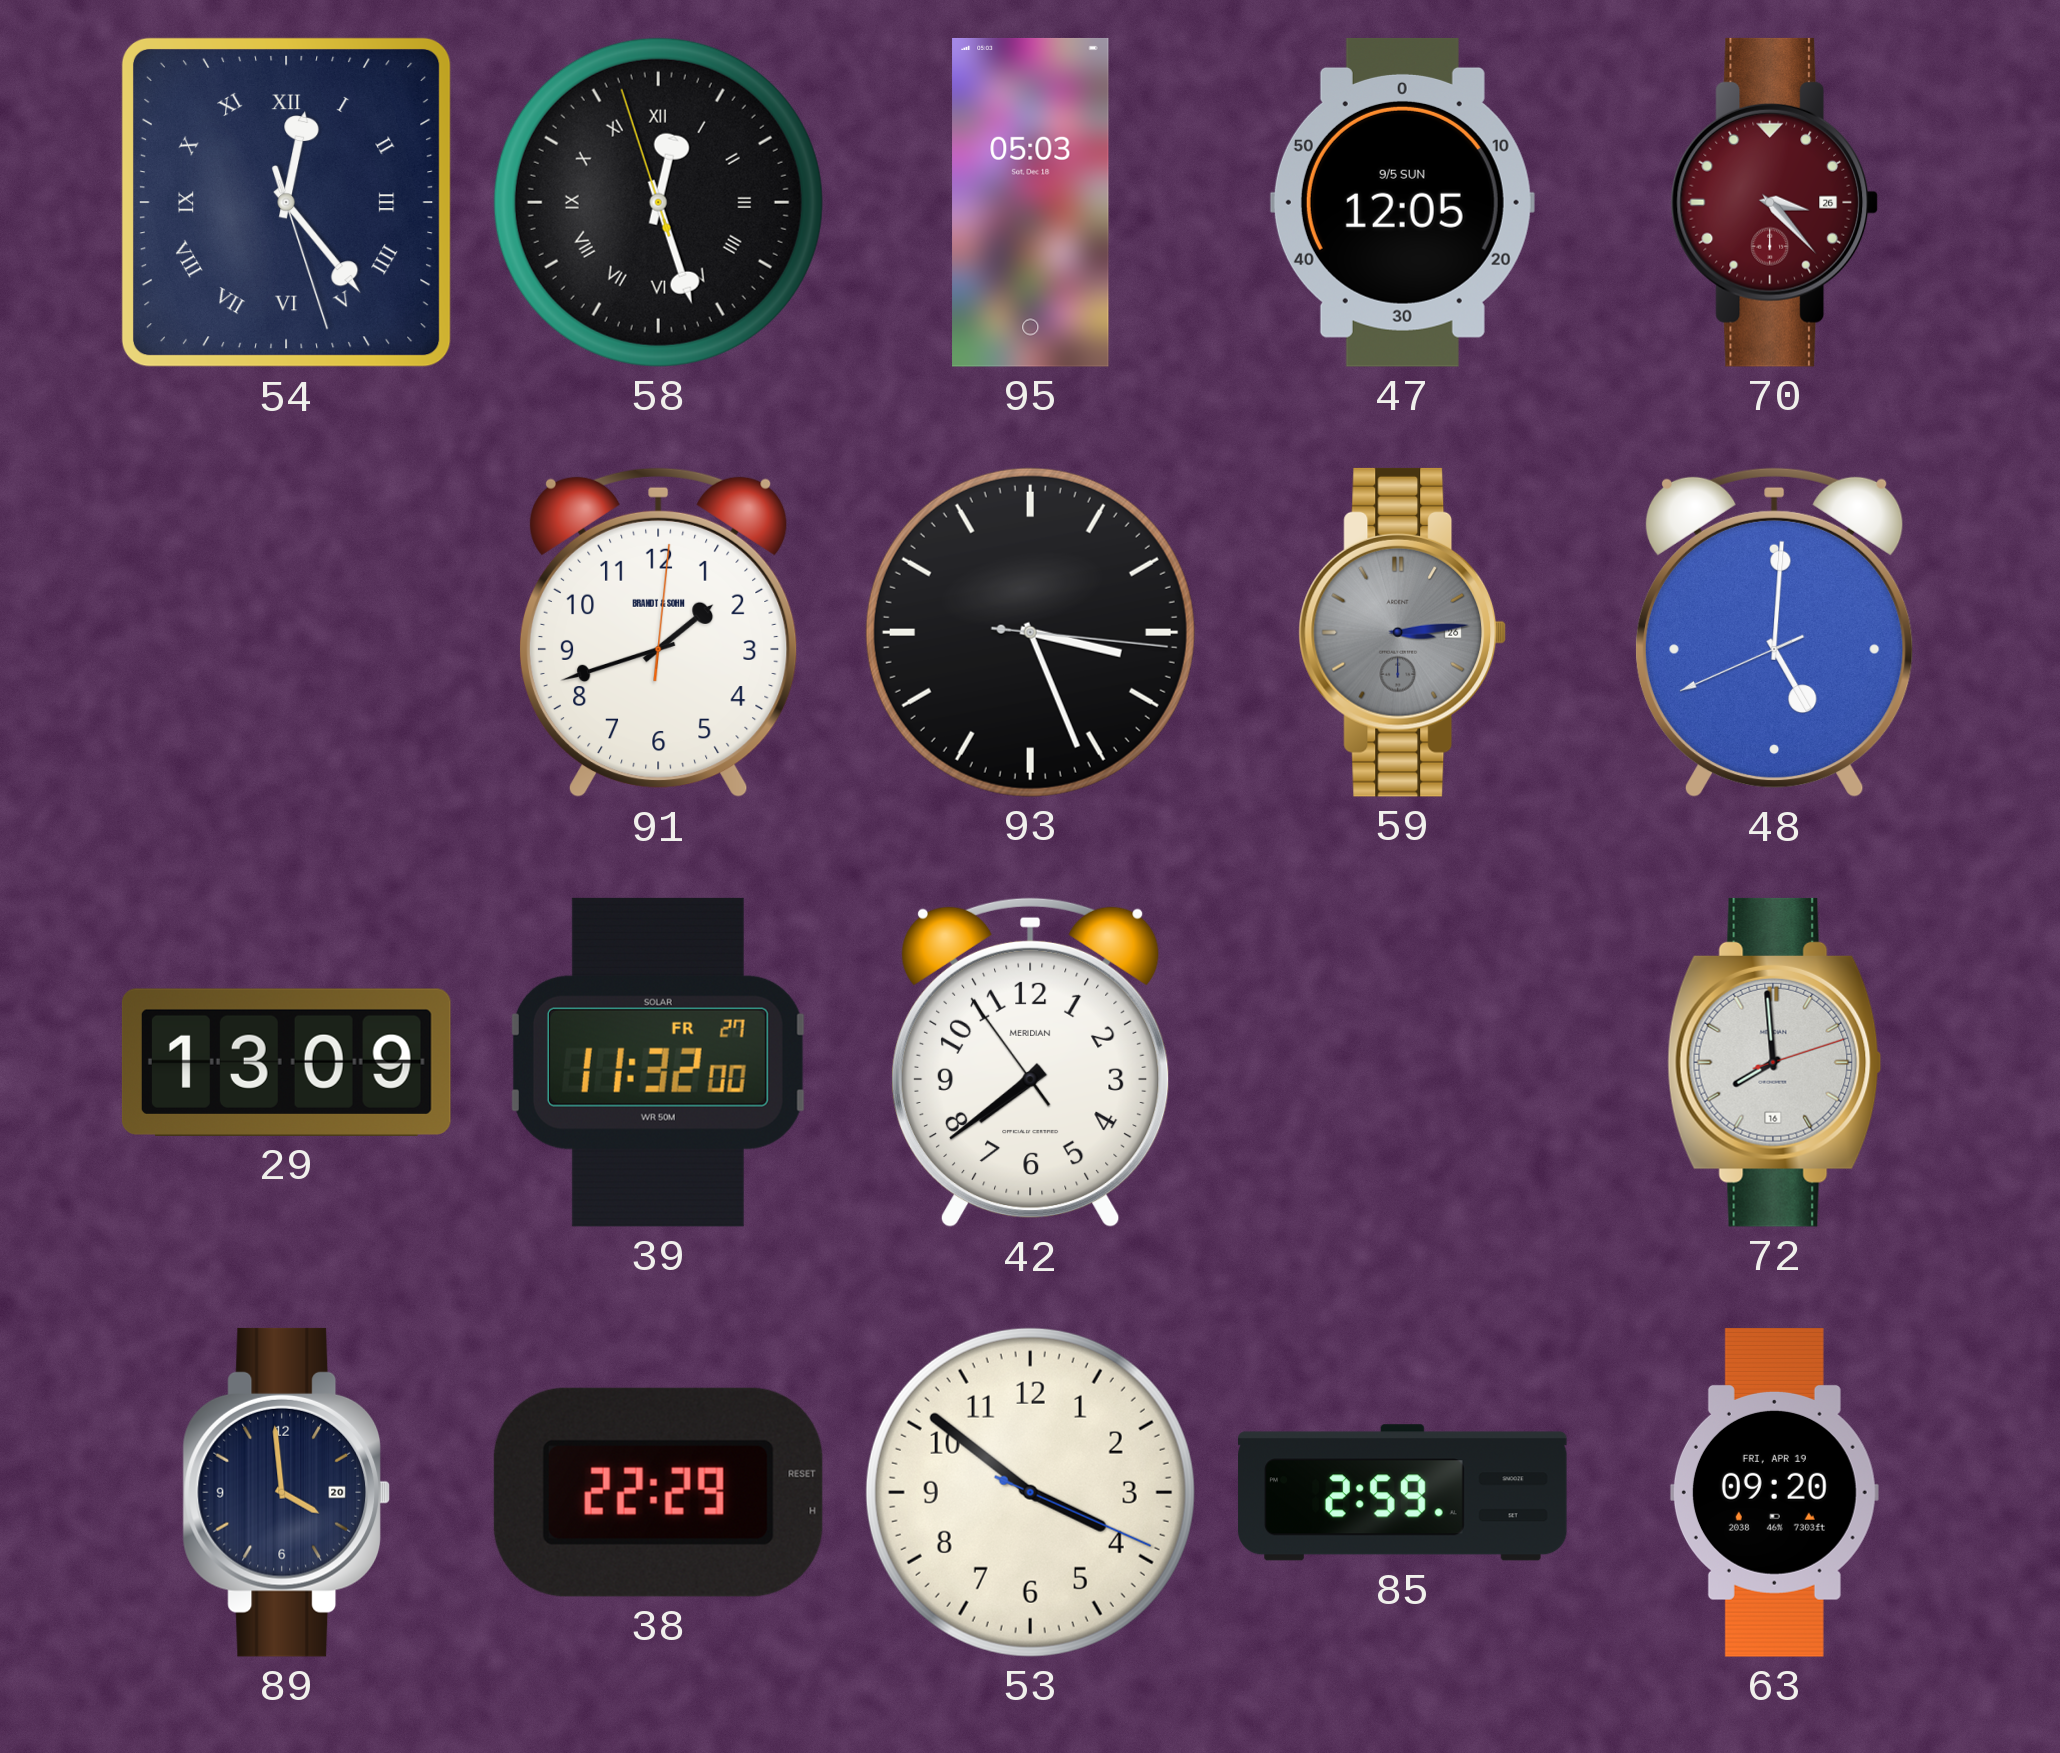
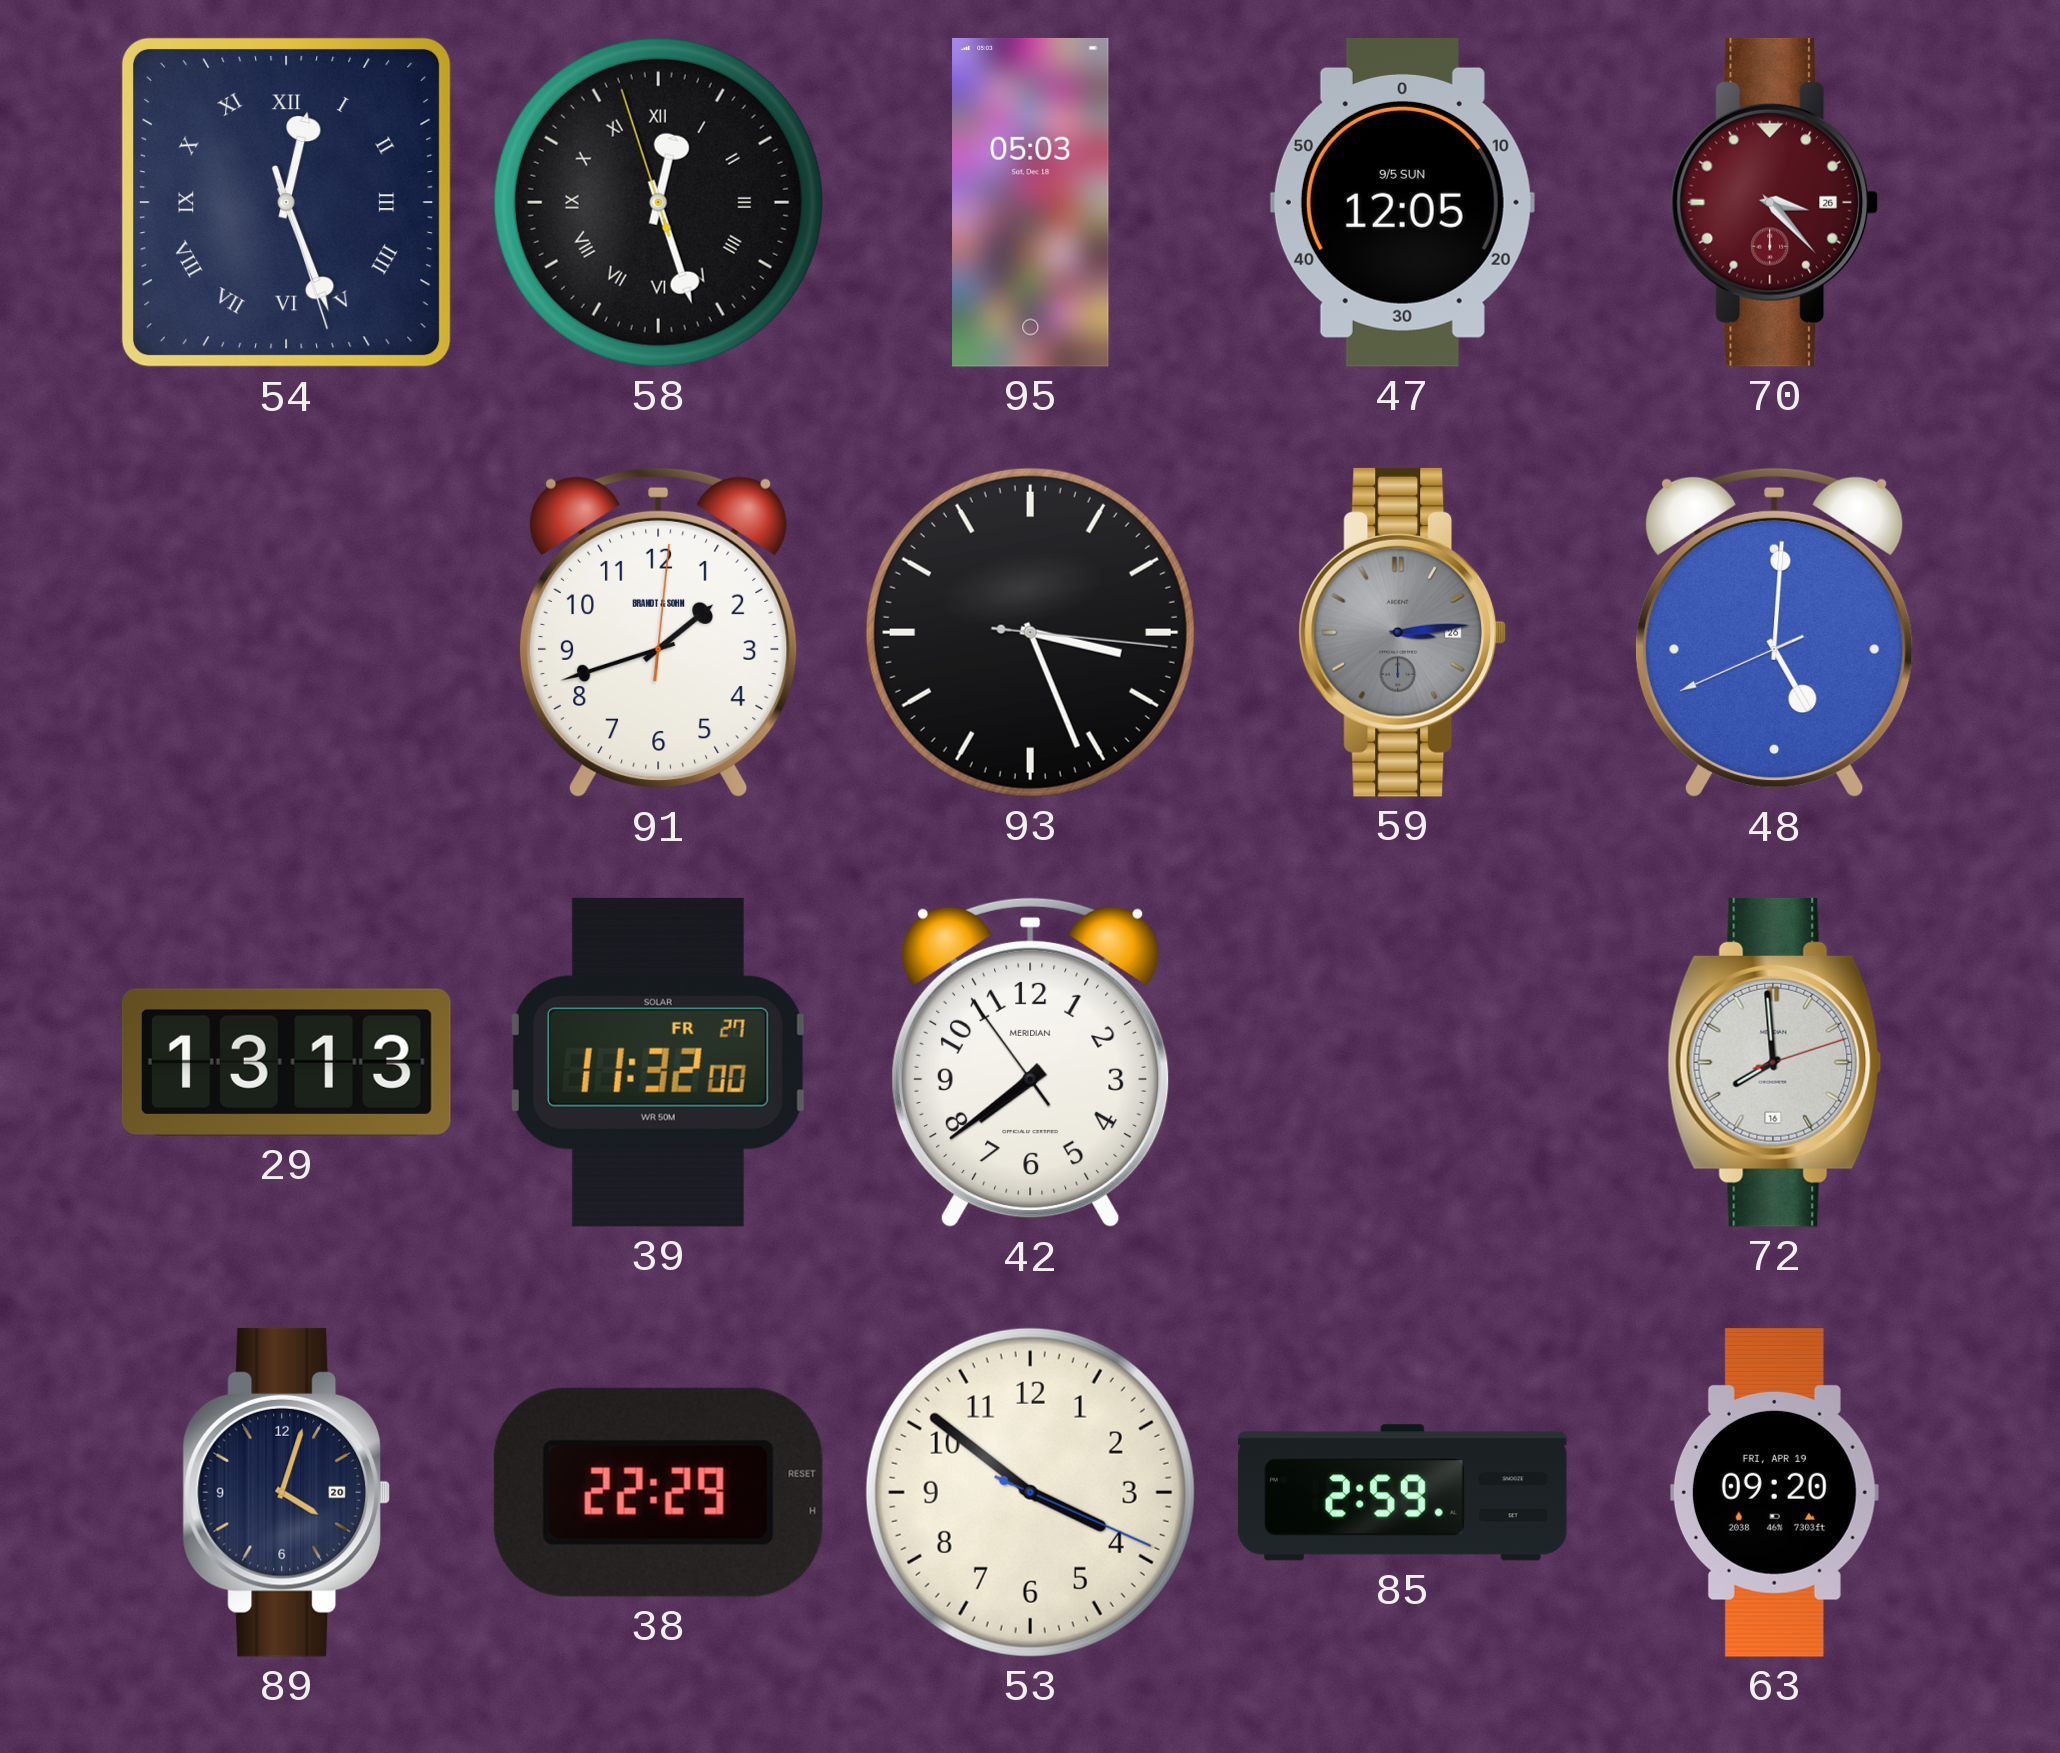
54: 12:23 -> 12:26
29: 13:09 -> 13:13
89: 3:59 -> 4:03
